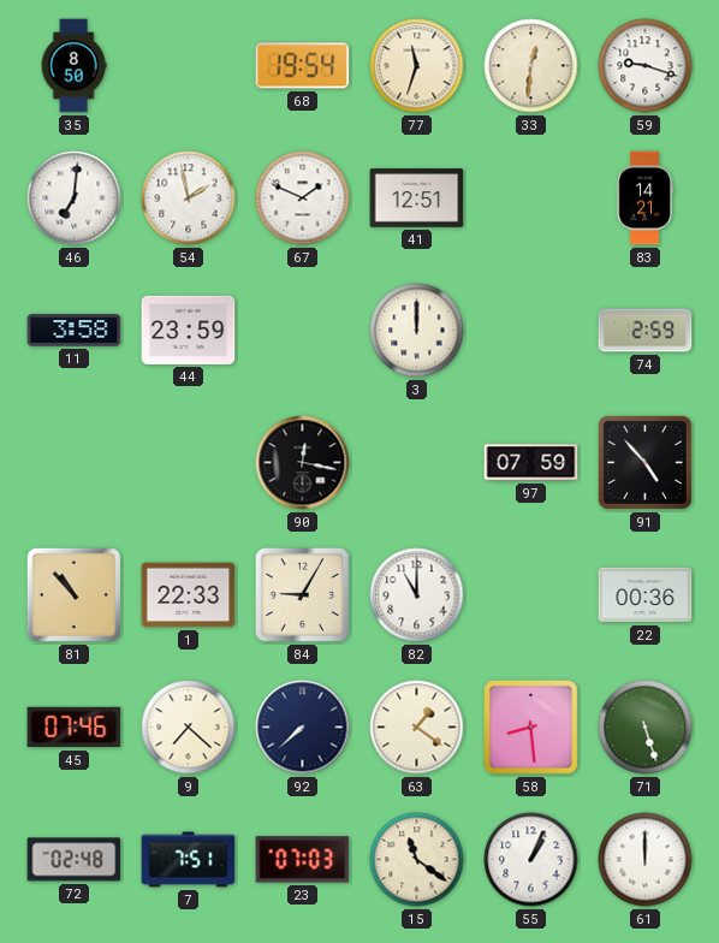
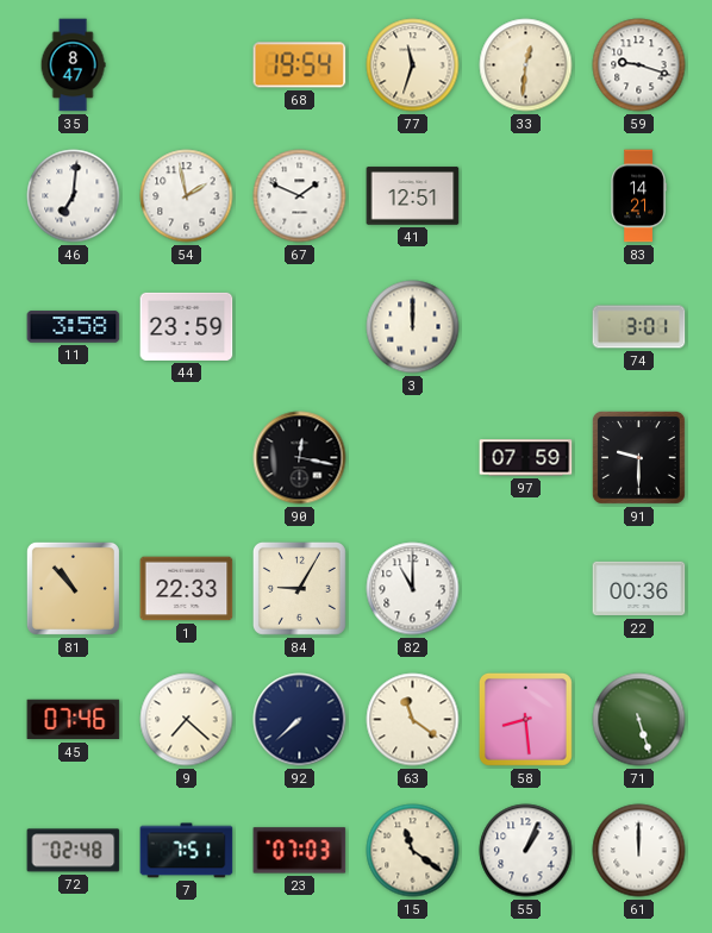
35: 8:50 -> 8:47
74: 2:59 -> 3:01
91: 4:53 -> 9:30
63: 1:21 -> 11:21
